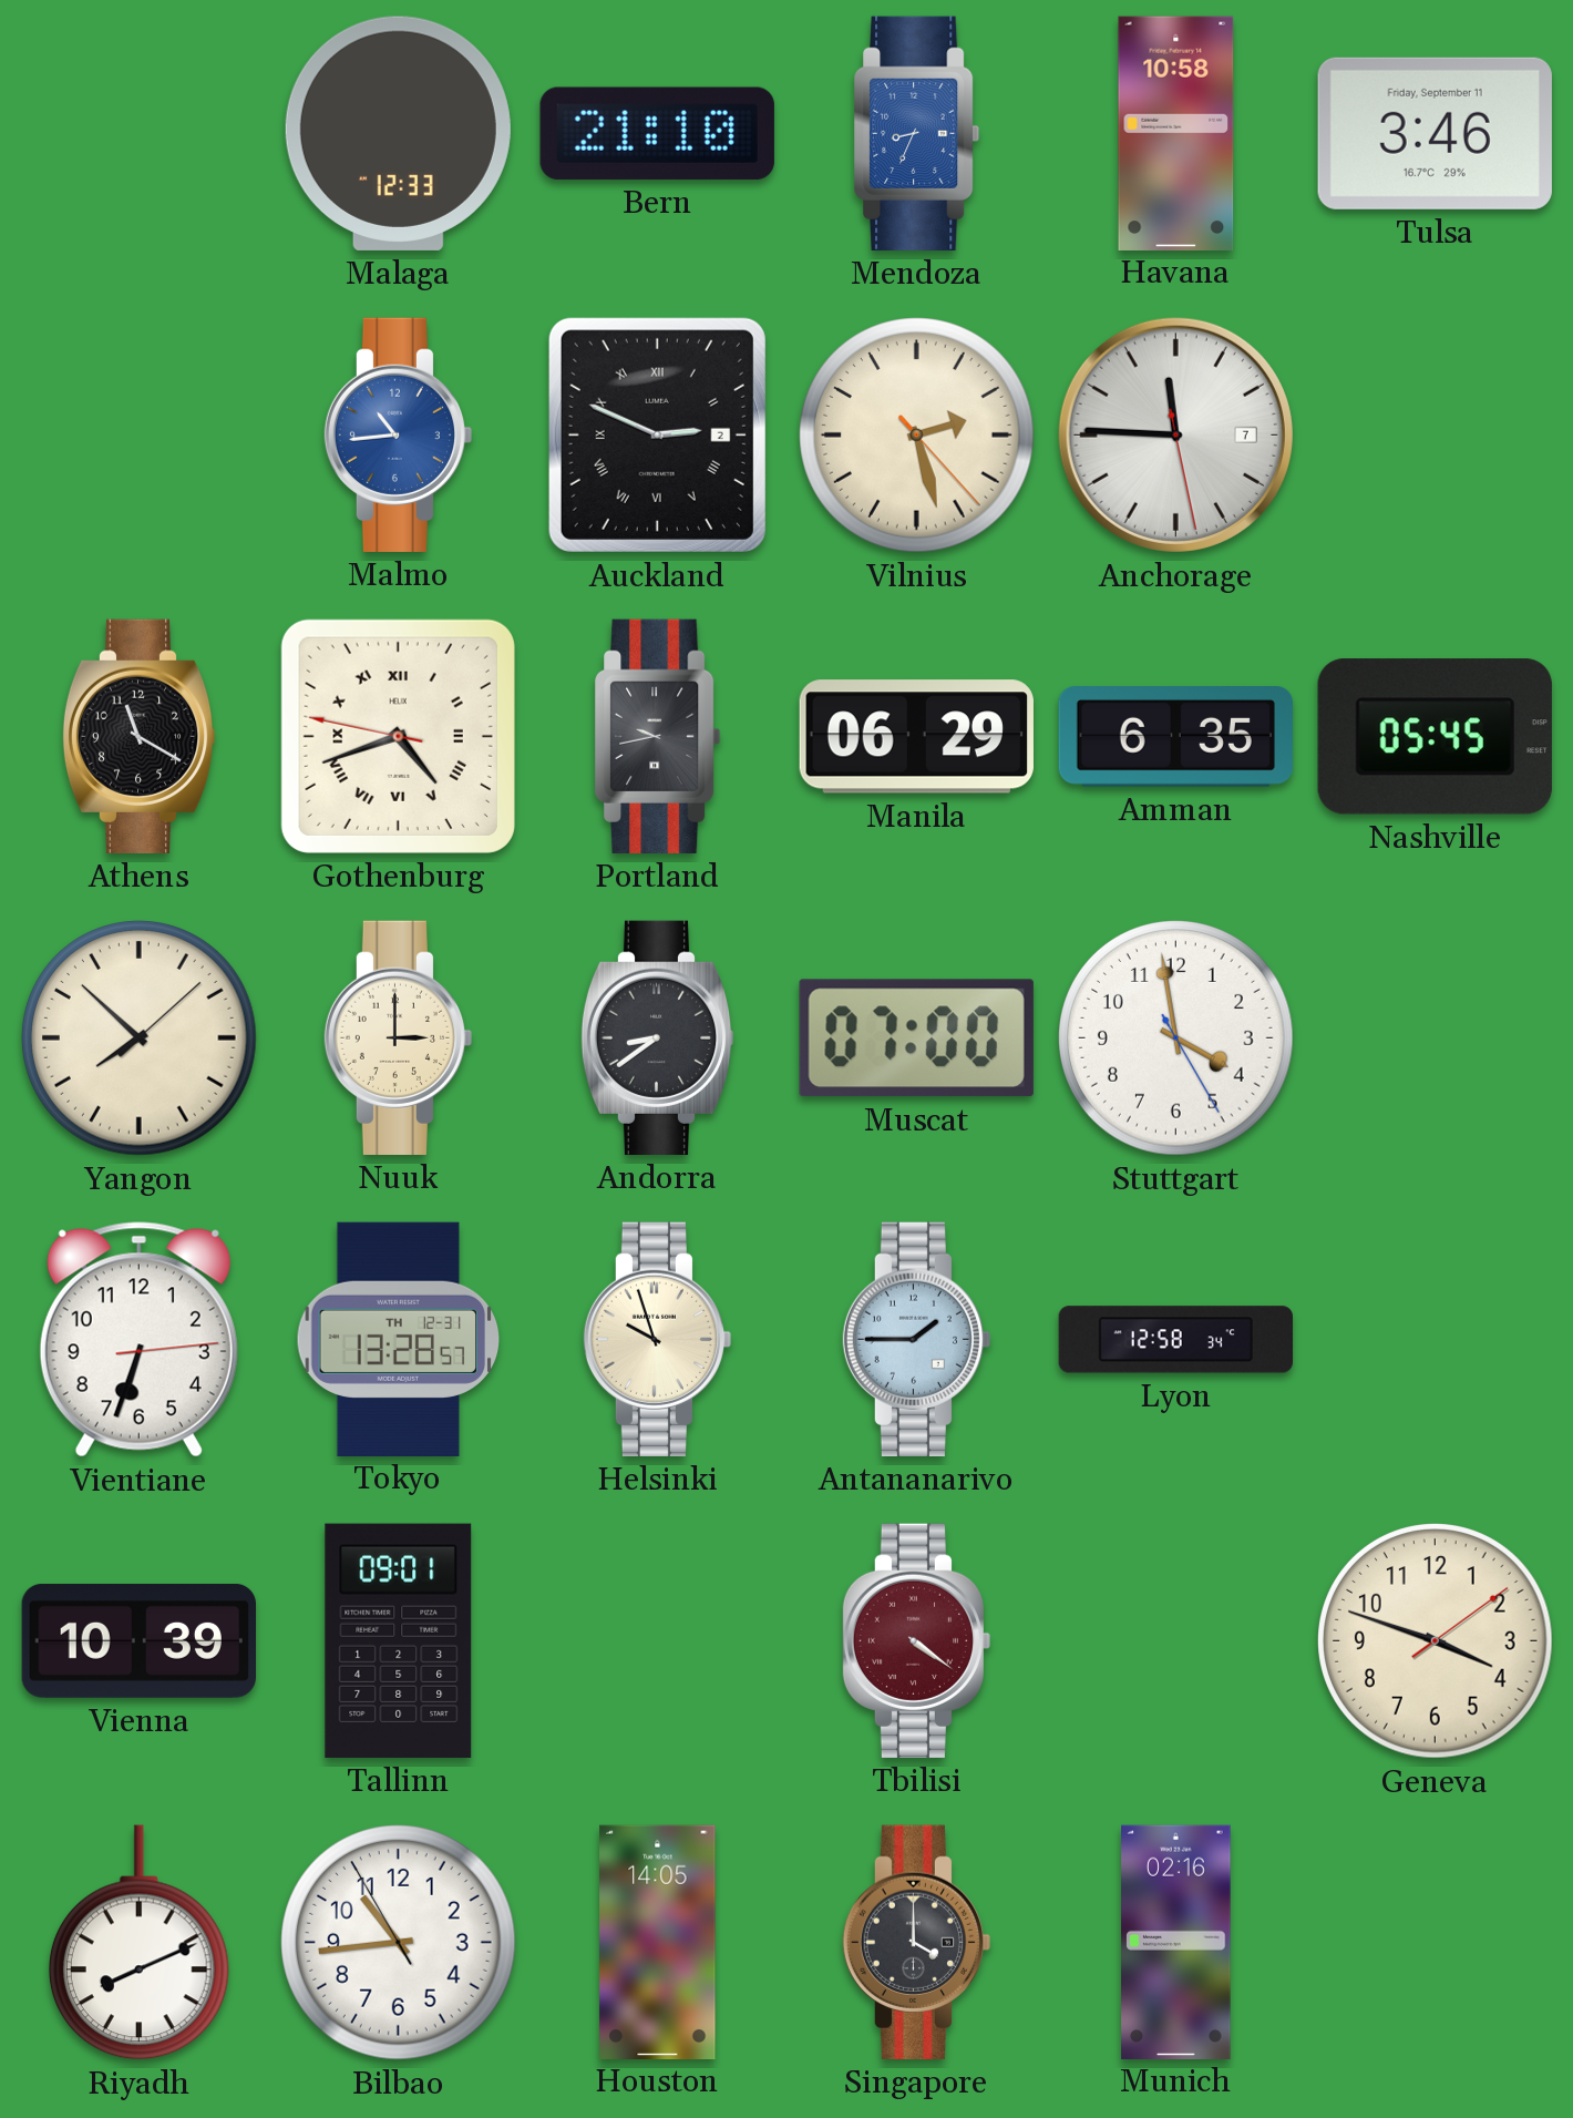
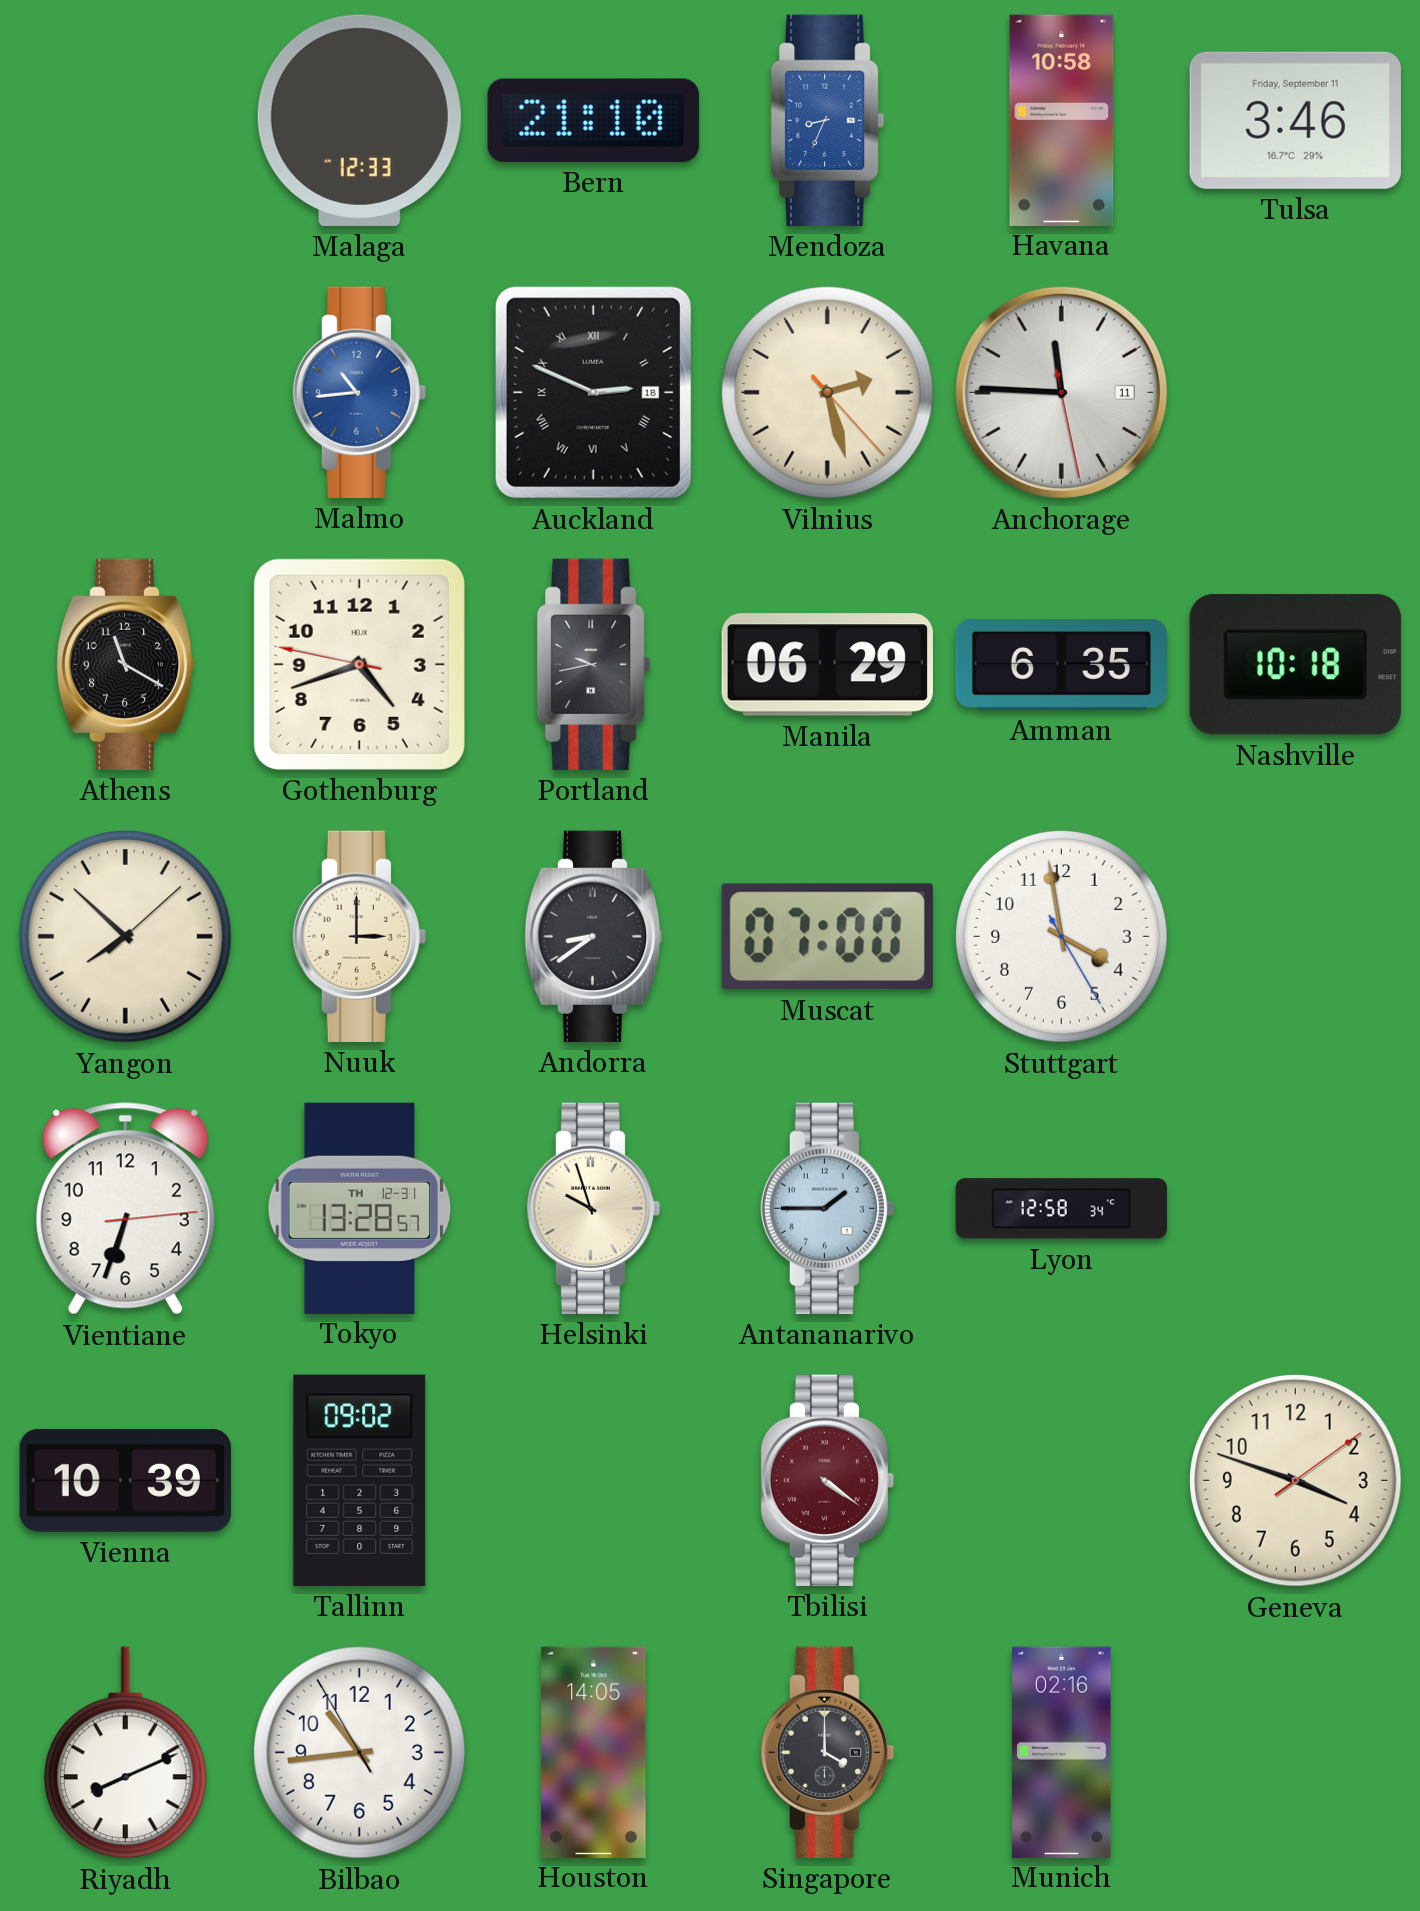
Auckland date: 2 -> 18
Anchorage date: 7 -> 11
Gothenburg numerals: Roman -> Arabic
Nashville: 05:45 -> 10:18
Tallinn: 09:01 -> 09:02
